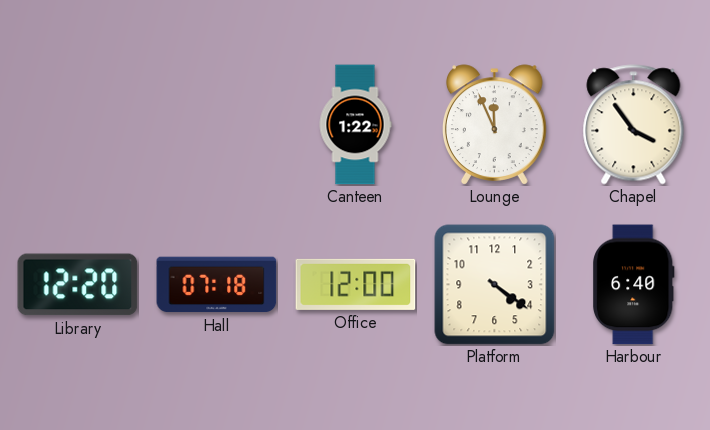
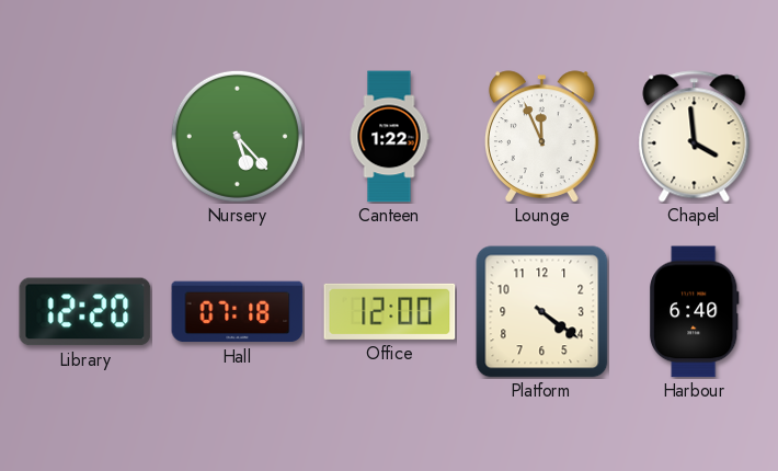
Nursery: none -> 5:23
Chapel: 3:54 -> 3:59
